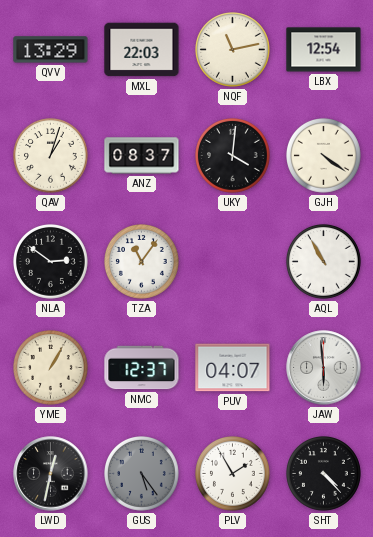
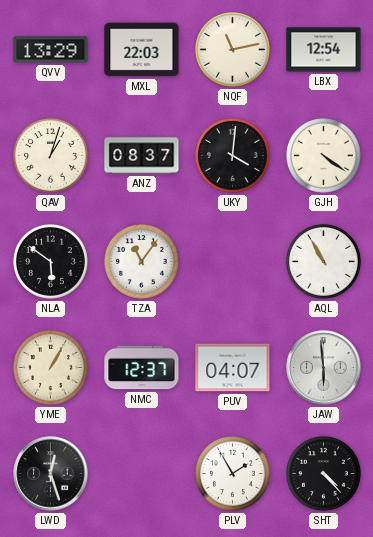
NLA: 2:51 -> 5:51
LWD: 12:32 -> 12:27
GUS: 5:24 -> none
